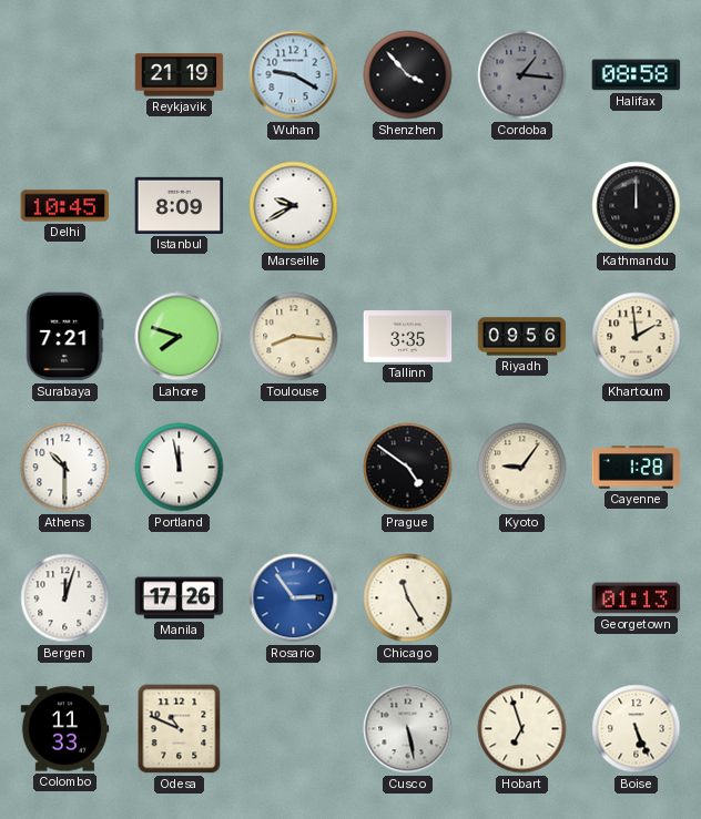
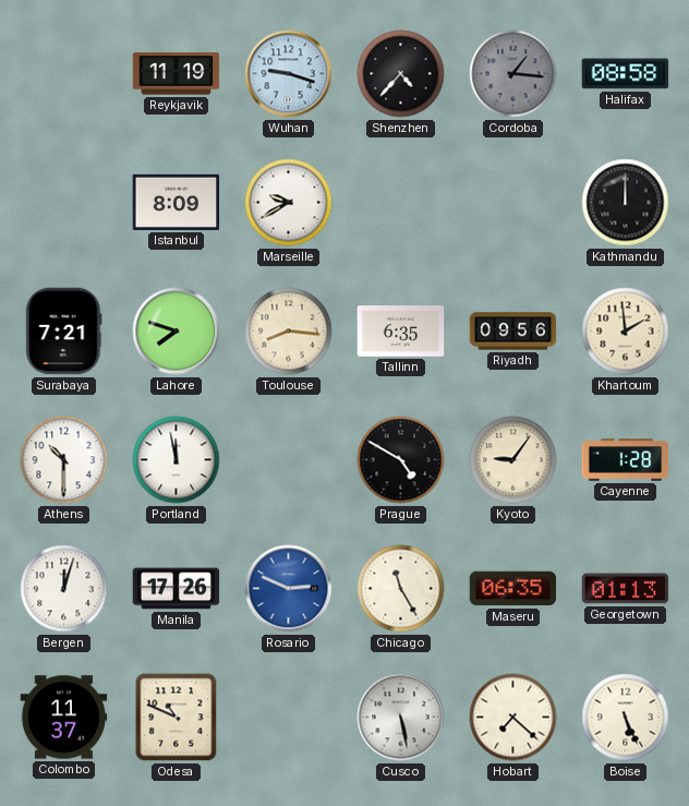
Reykjavik: 21:19 -> 11:19
Wuhan: 9:20 -> 9:18
Shenzhen: 3:53 -> 4:37
Delhi: 10:45 -> none
Tallinn: 3:35 -> 6:35
Prague: 4:51 -> 4:50
Rosario: 2:54 -> 2:49
Maseru: none -> 06:35
Colombo: 11:33 -> 11:37
Hobart: 6:57 -> 7:22
